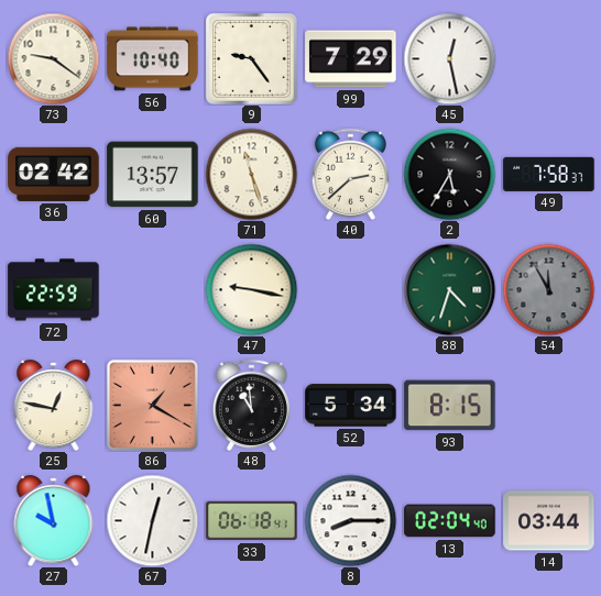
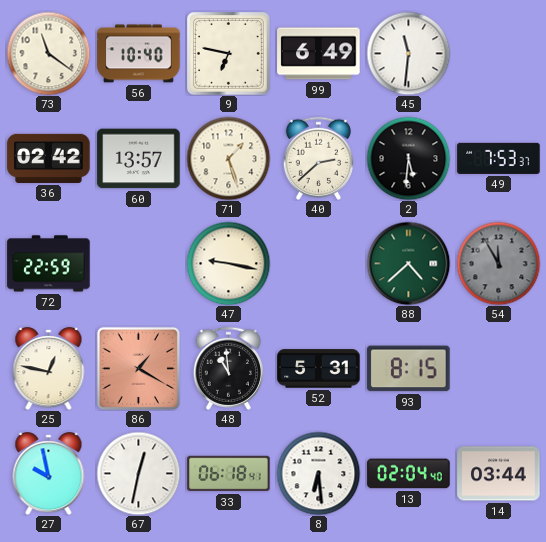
73: 9:21 -> 11:21
9: 9:24 -> 6:47
99: 7:29 -> 6:49
45: 12:28 -> 11:31
71: 11:27 -> 1:27
2: 5:35 -> 5:31
49: 7:58 -> 7:53
88: 4:33 -> 4:38
52: 5:34 -> 5:31
8: 8:15 -> 6:29
